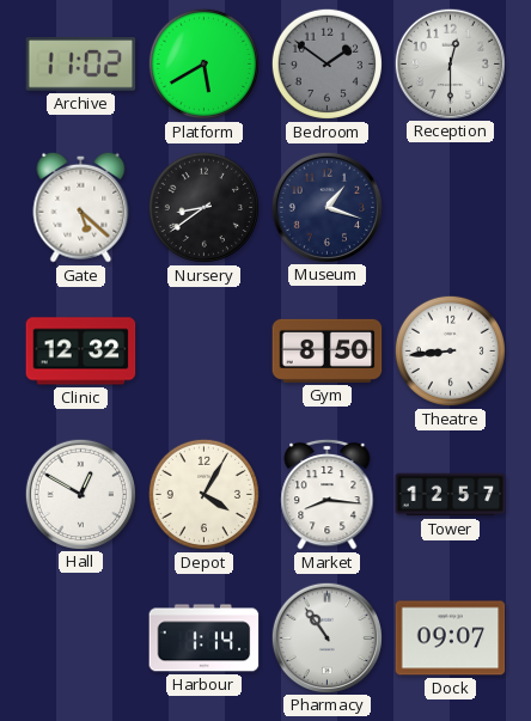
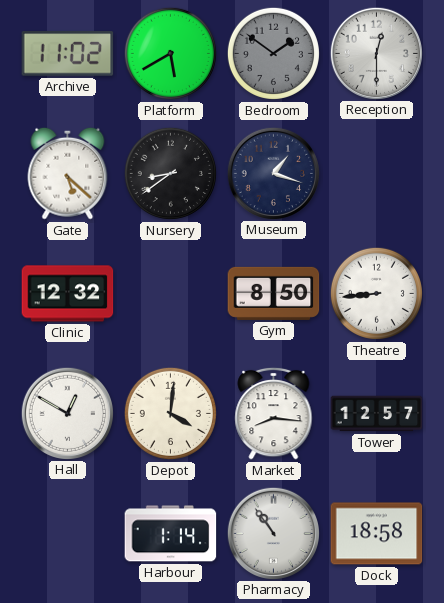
Depot: 4:05 -> 4:01
Dock: 09:07 -> 18:58
